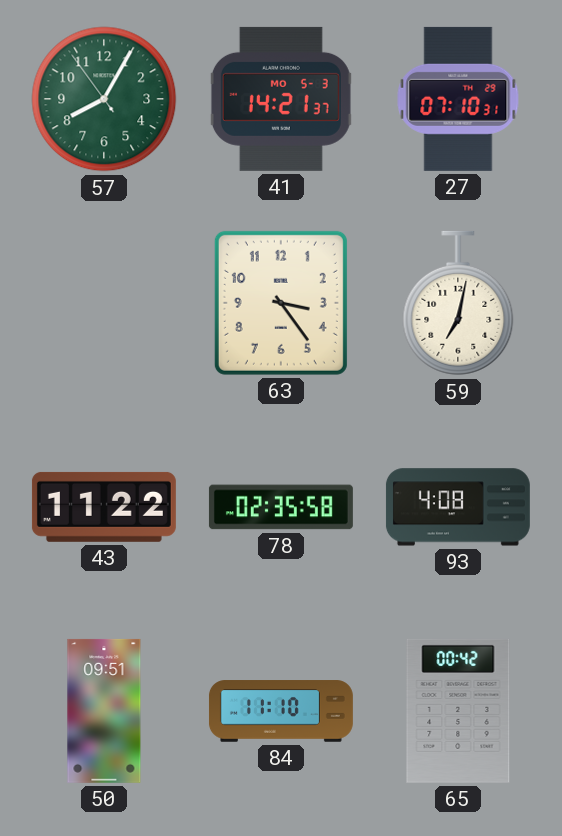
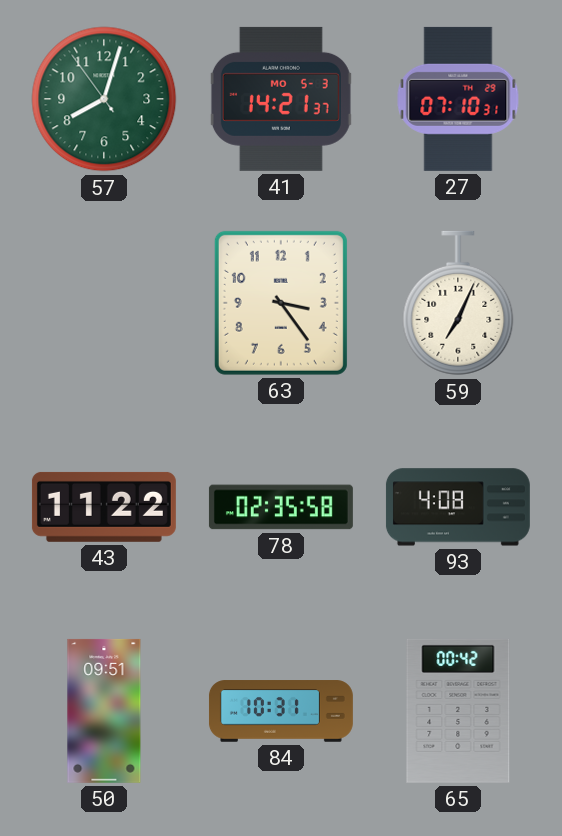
57: 8:04 -> 8:02
59: 7:02 -> 7:04
84: 11:10 -> 10:31
